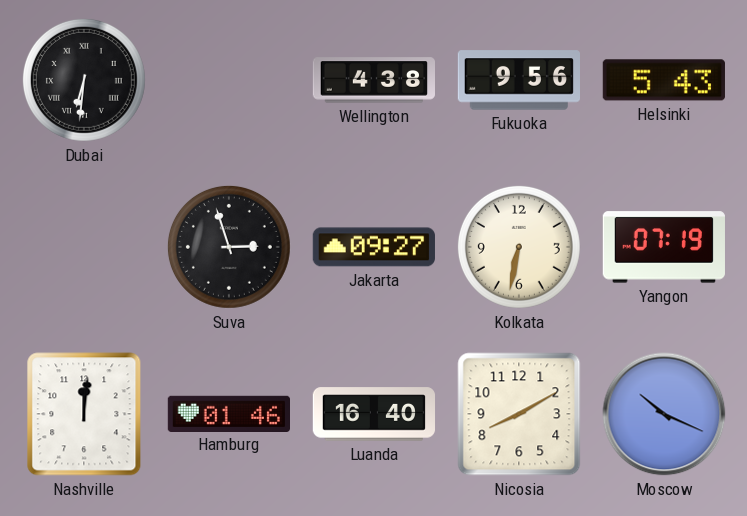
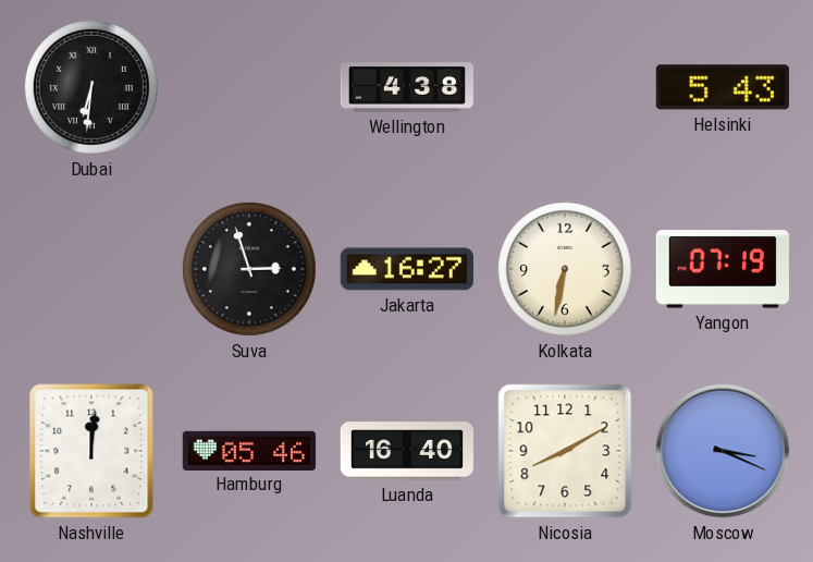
Fukuoka: 9:56 -> none
Jakarta: 09:27 -> 16:27
Hamburg: 01:46 -> 05:46
Moscow: 10:19 -> 3:19
